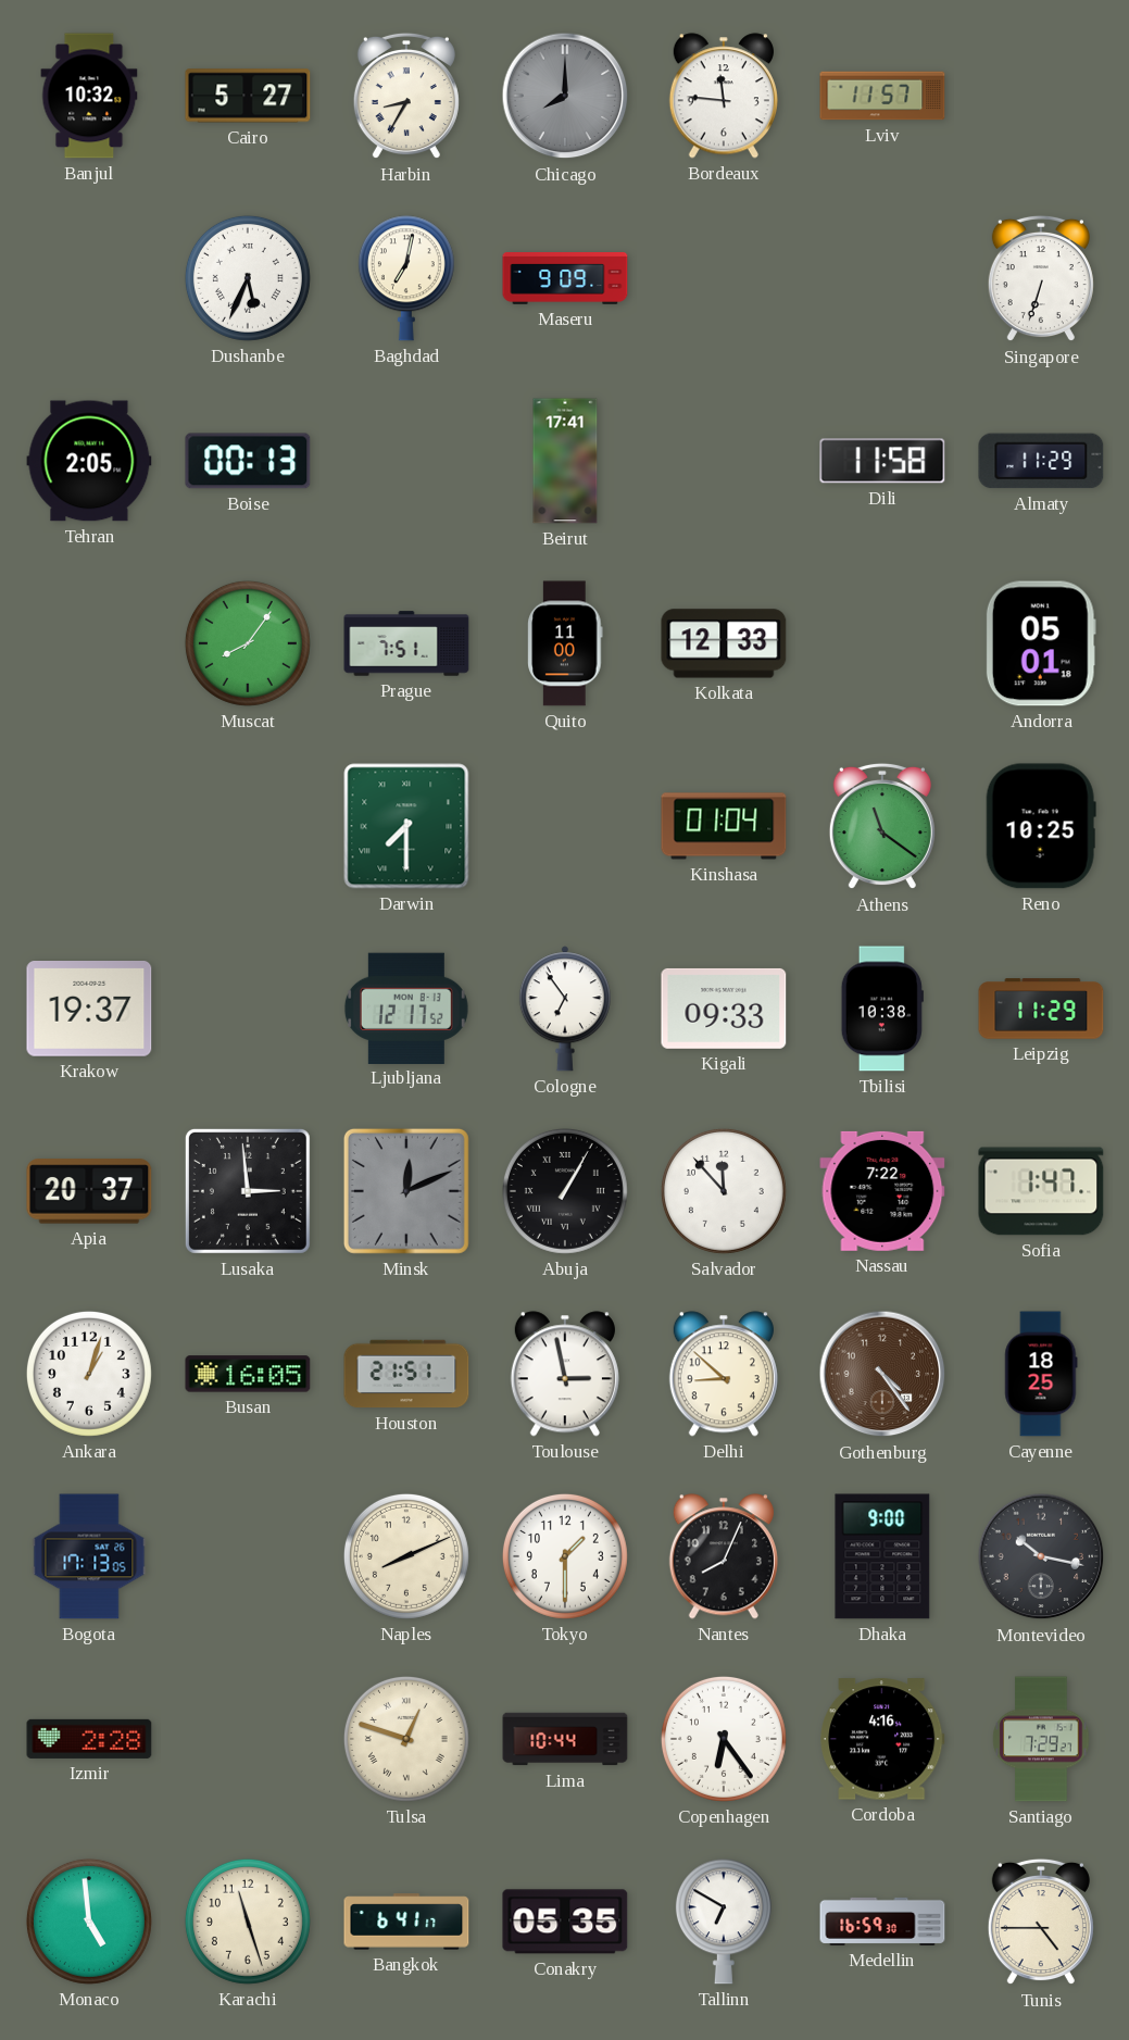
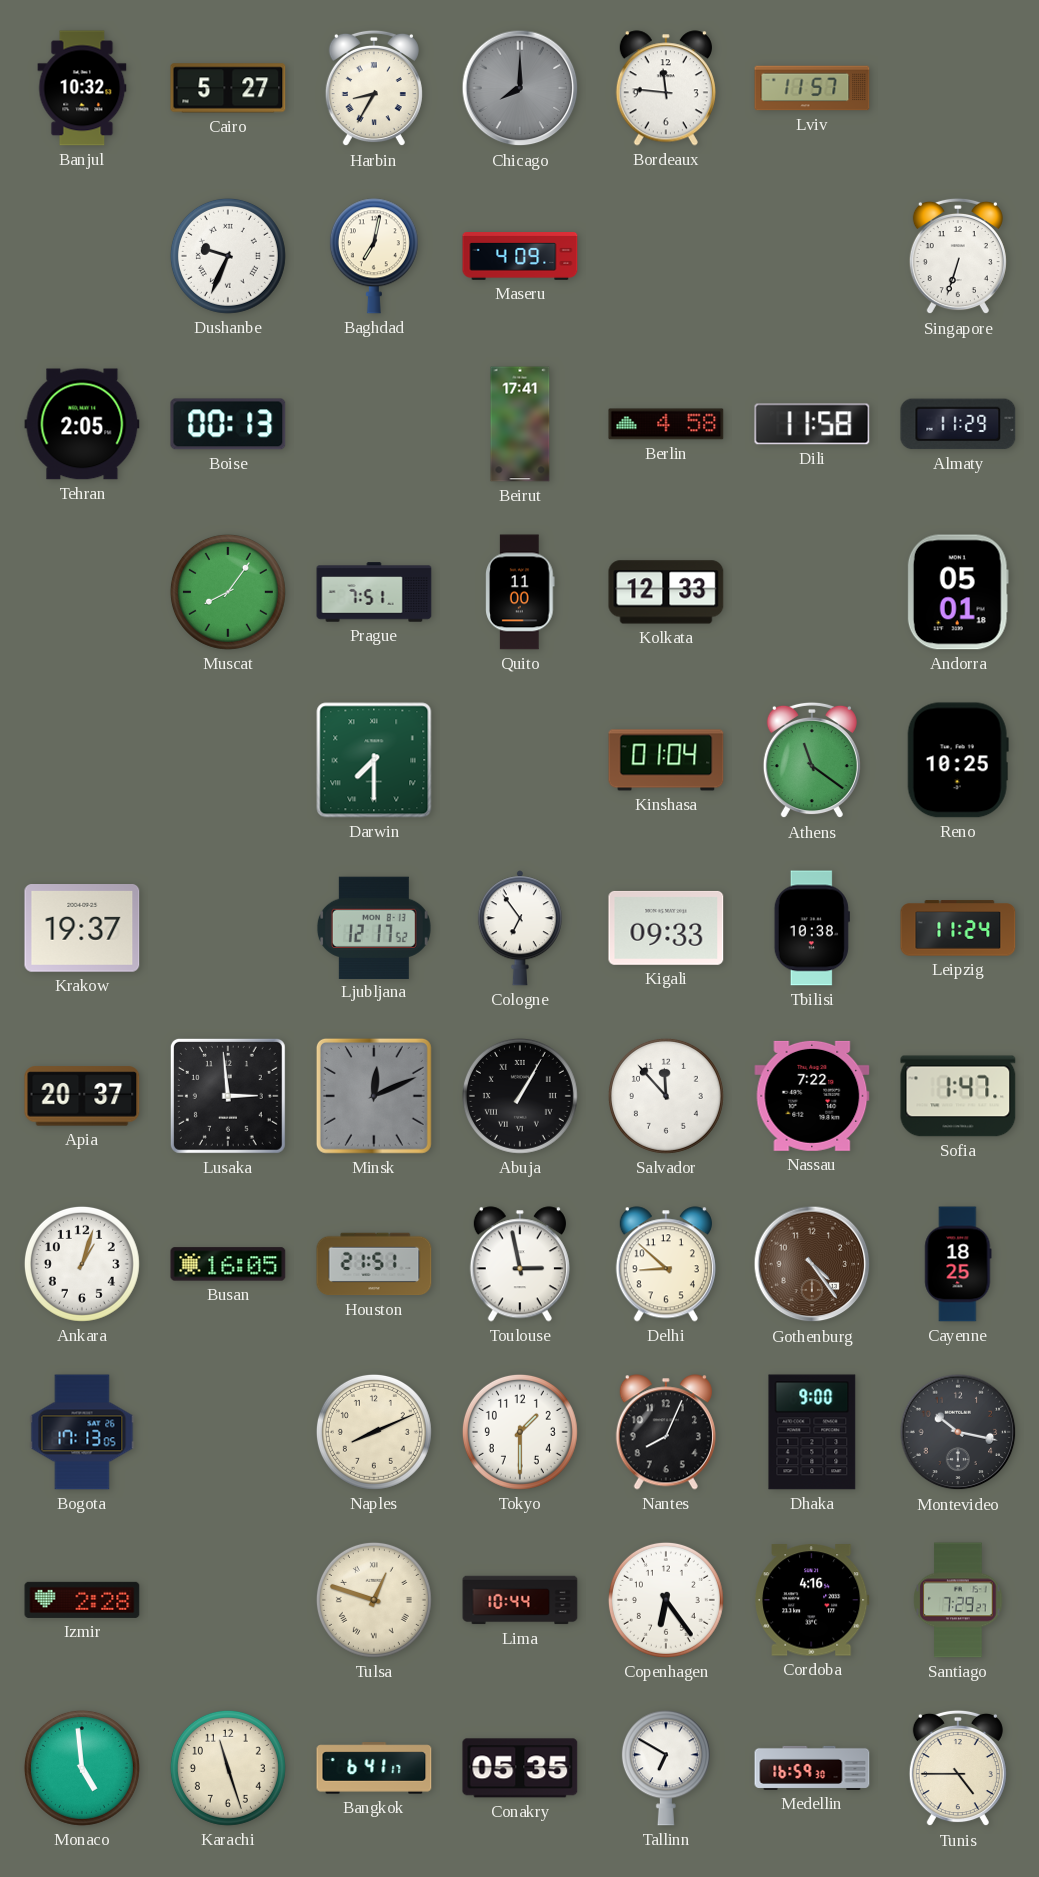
Dushanbe: 5:34 -> 9:34
Maseru: 9:09 -> 4:09
Berlin: none -> 4:58
Leipzig: 11:29 -> 11:24
